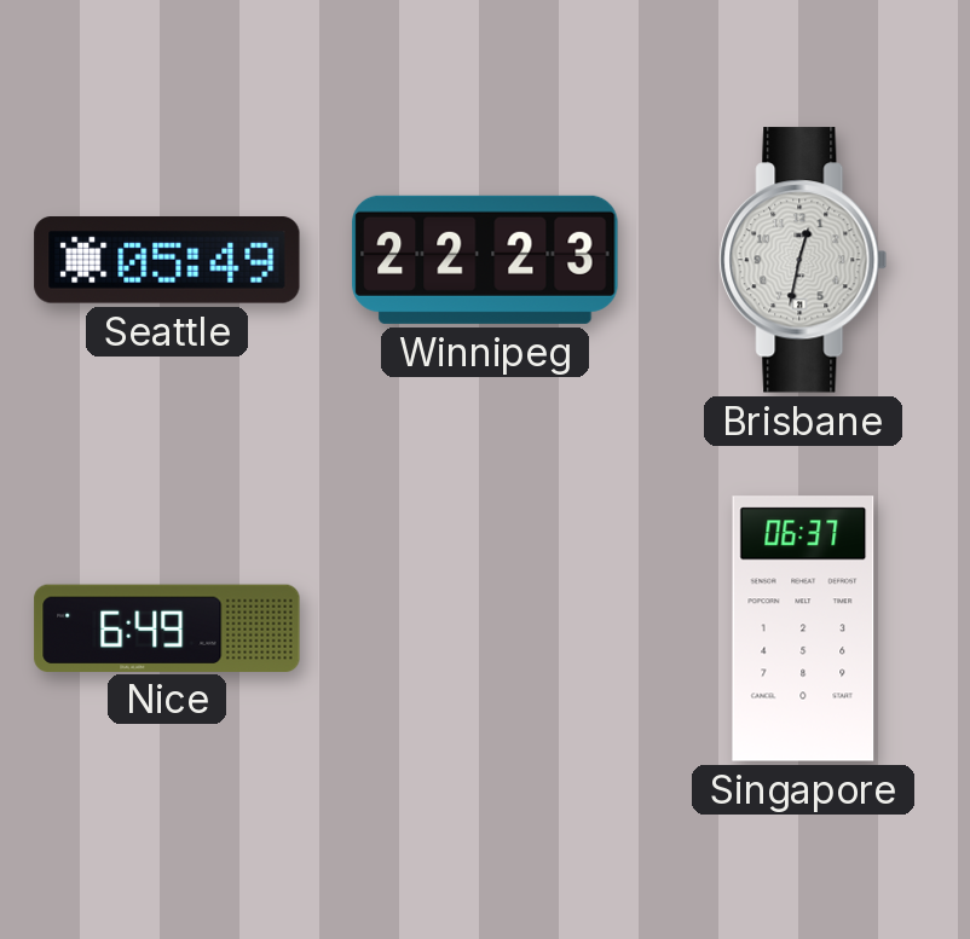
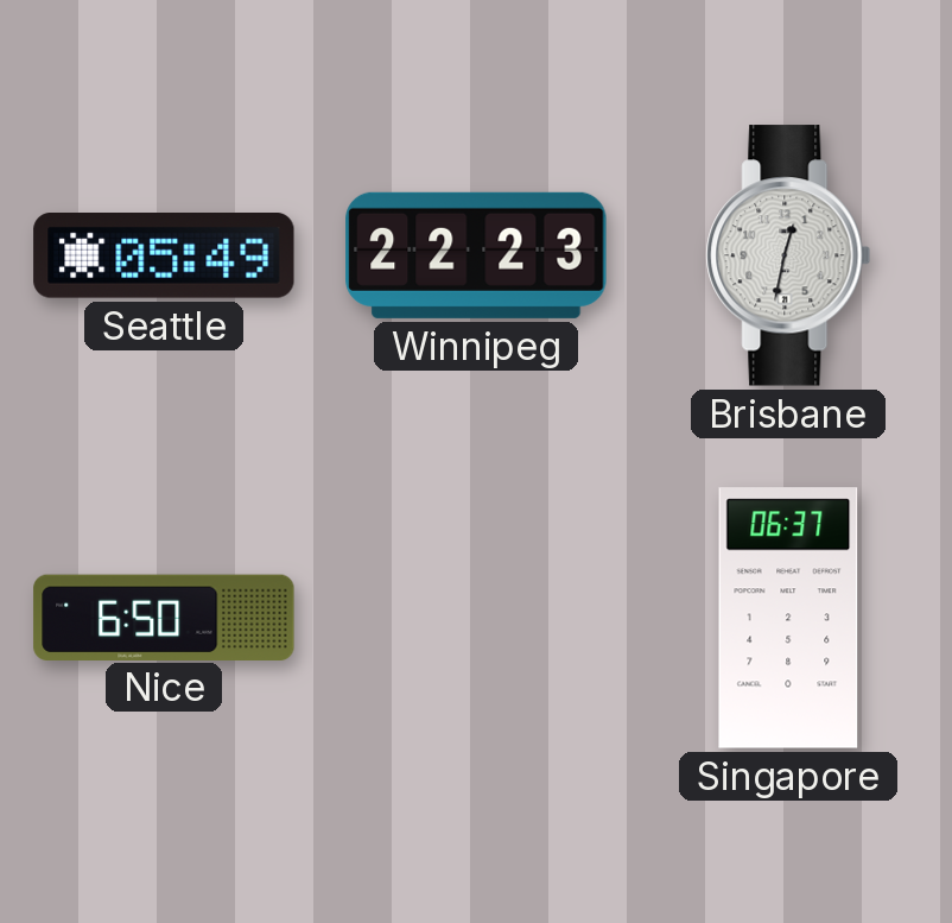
Nice: 6:49 -> 6:50
